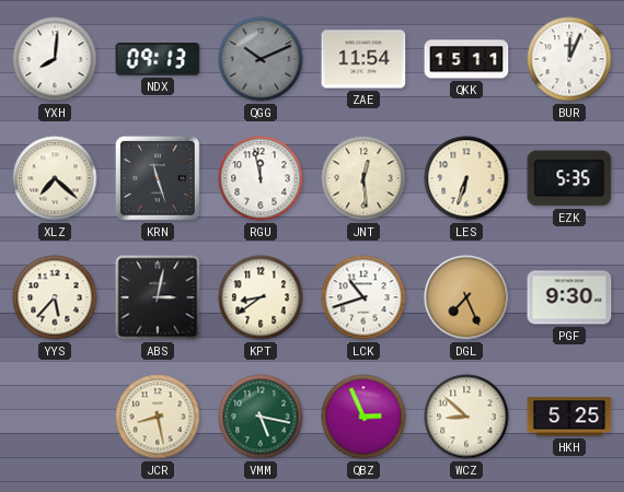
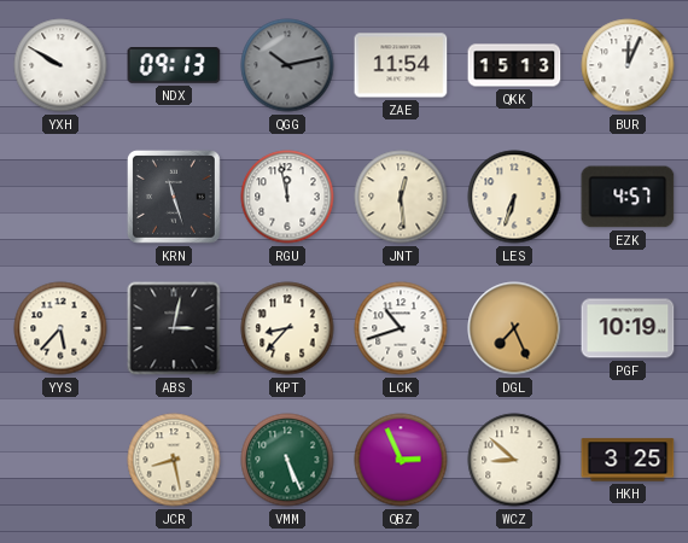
YXH: 8:01 -> 9:50
QGG: 10:11 -> 10:13
QKK: 15:11 -> 15:13
XLZ: 7:22 -> none
EZK: 5:35 -> 4:57
KPT: 8:39 -> 8:37
PGF: 9:30 -> 10:19
VMM: 5:17 -> 5:26
HKH: 5:25 -> 3:25
